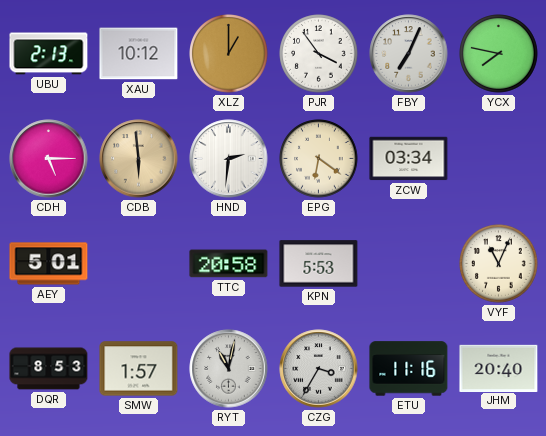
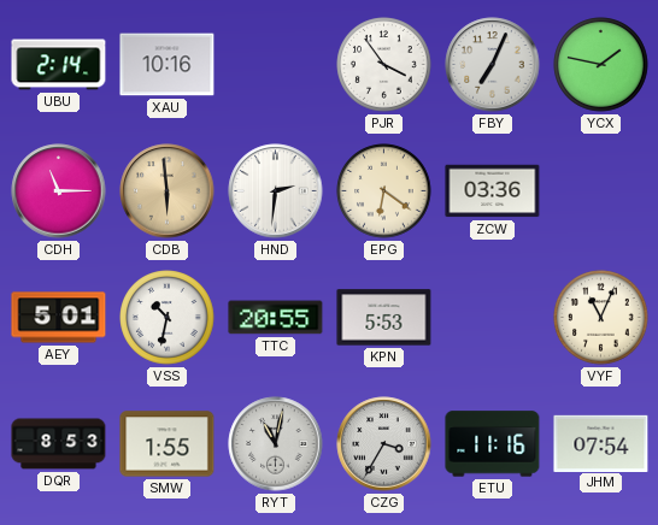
UBU: 2:13 -> 2:14
XAU: 10:12 -> 10:16
XLZ: 1:00 -> none
YCX: 7:47 -> 1:47
CDH: 5:15 -> 11:15
ZCW: 03:34 -> 03:36
VSS: none -> 10:32
TTC: 20:58 -> 20:55
SMW: 1:57 -> 1:55
JHM: 20:40 -> 07:54
